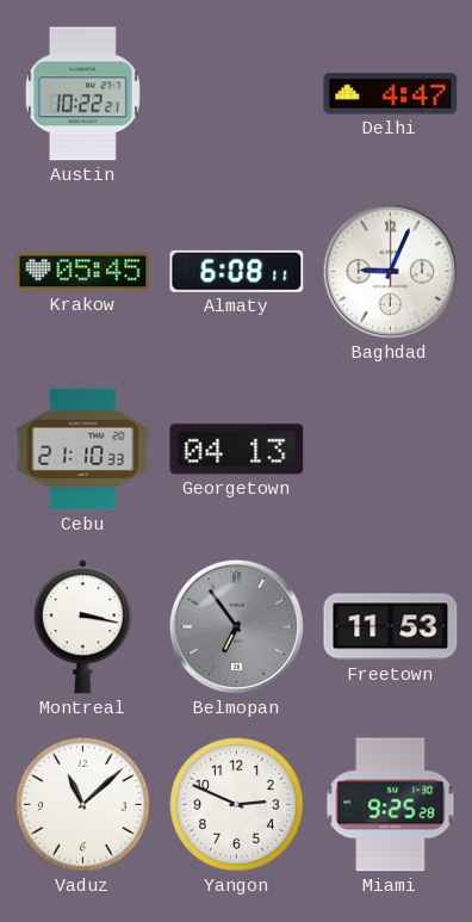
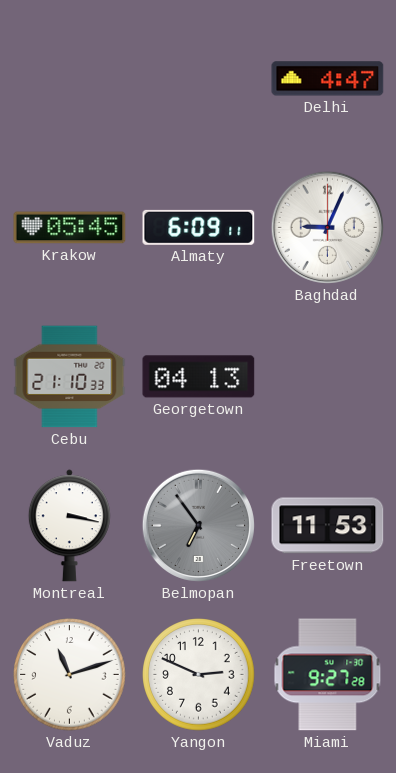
Austin: 10:22 -> none
Almaty: 6:08 -> 6:09
Vaduz: 11:08 -> 11:12
Miami: 9:25 -> 9:27
